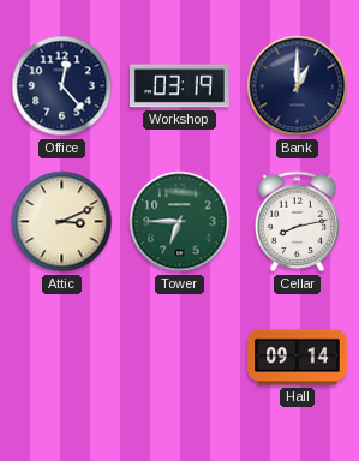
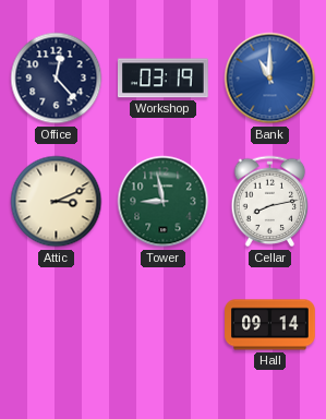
Bank: 1:00 -> 11:00
Bank dial: navy -> blue
Tower: 6:45 -> 8:58
